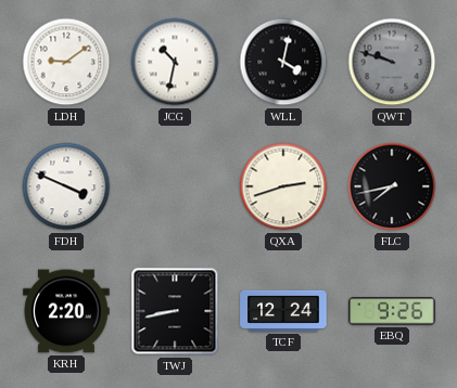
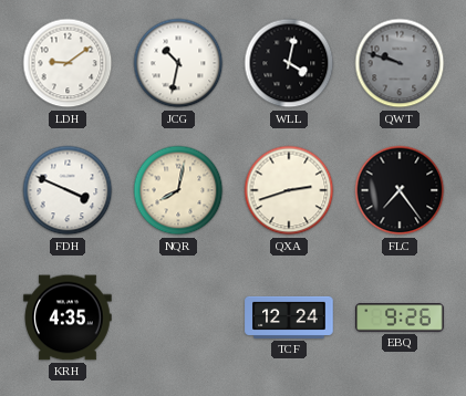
NQR: none -> 8:02
FLC: 7:43 -> 7:24
KRH: 2:20 -> 4:35
TWJ: 8:43 -> none
